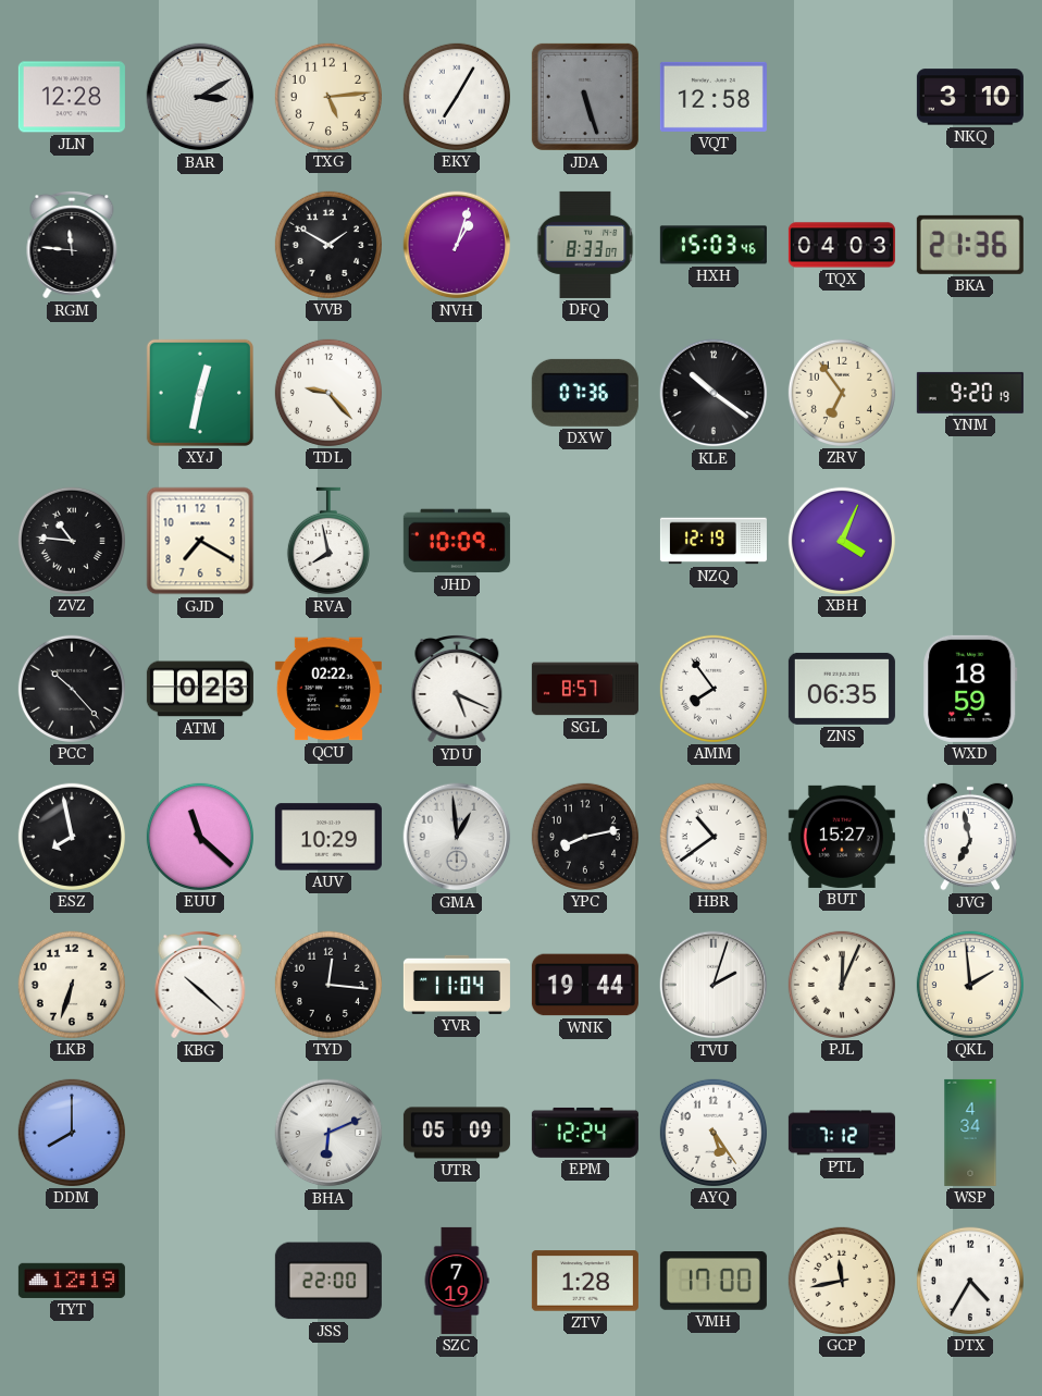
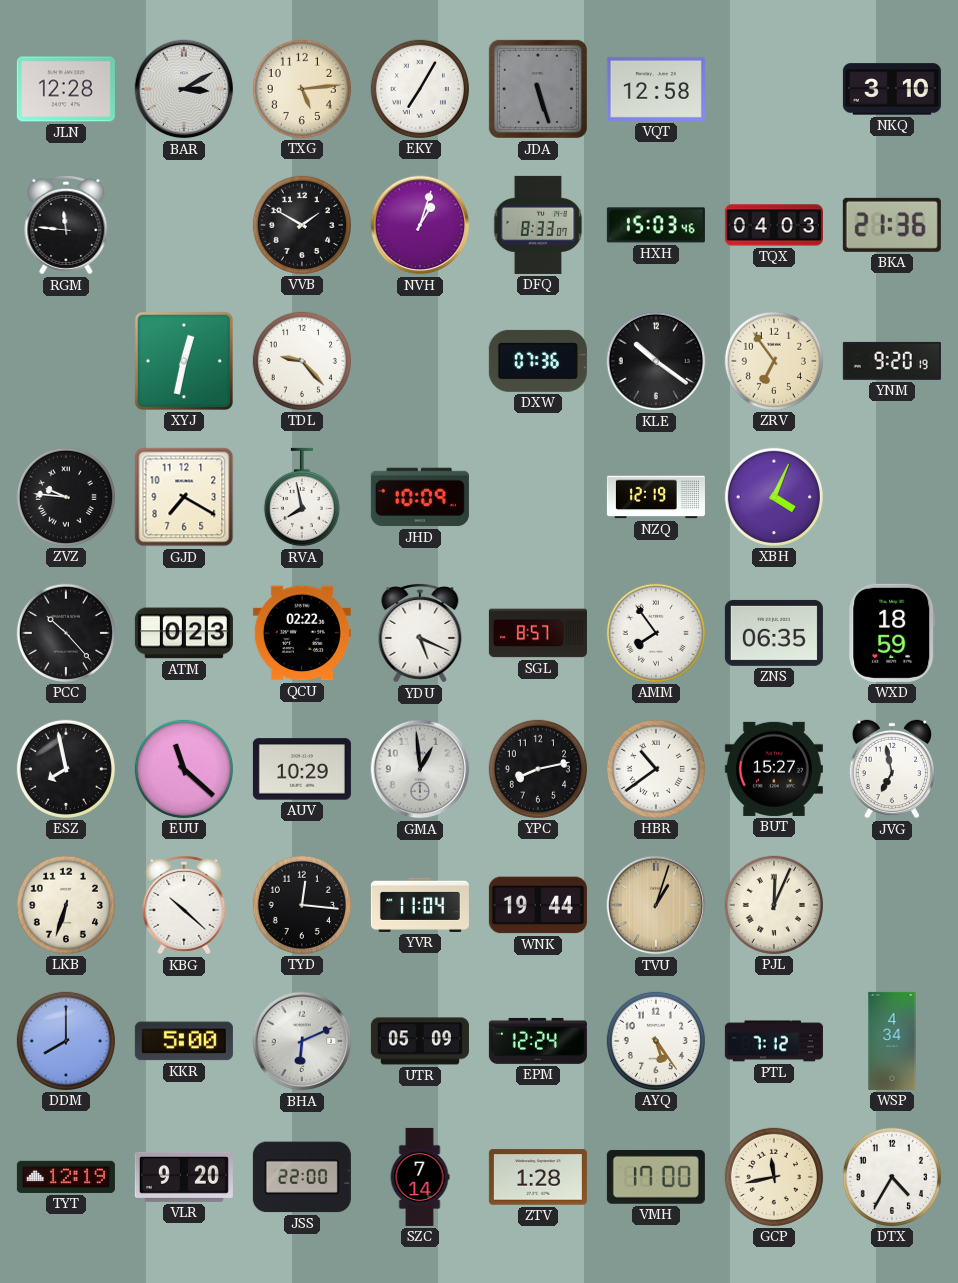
ZVZ: 10:46 -> 9:46
TVU: 2:03 -> 1:03
TVU dial: white -> champagne
QKL: 1:59 -> none
KKR: none -> 5:00
VLR: none -> 9:20
SZC: 7:19 -> 7:14
